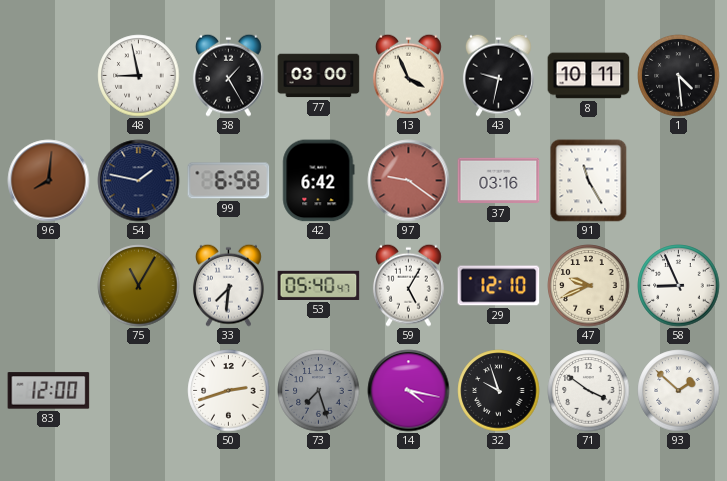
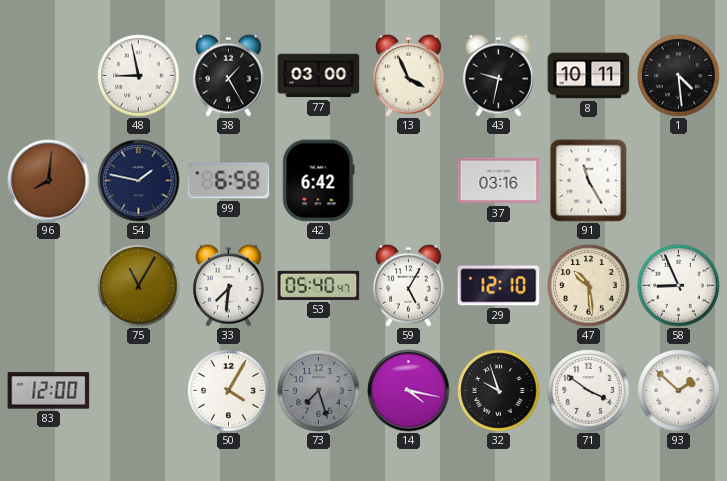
97: 9:21 -> none
47: 9:41 -> 10:29
50: 2:42 -> 4:05
